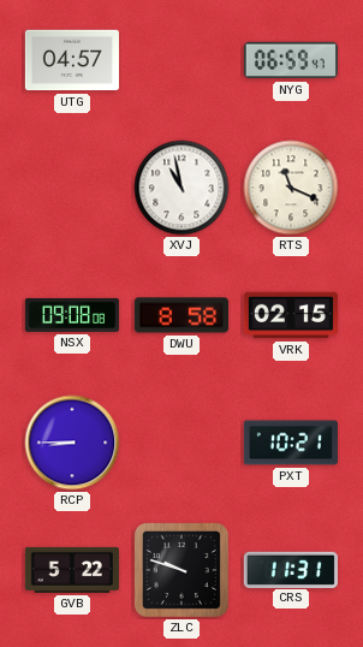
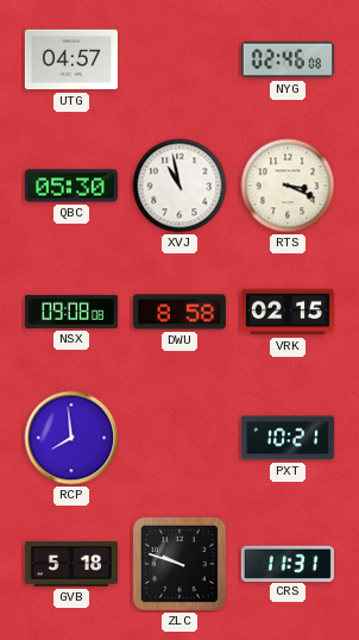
NYG: 06:59 -> 02:46
QBC: none -> 05:30
RTS: 11:19 -> 3:19
RCP: 8:45 -> 7:59
GVB: 5:22 -> 5:18
